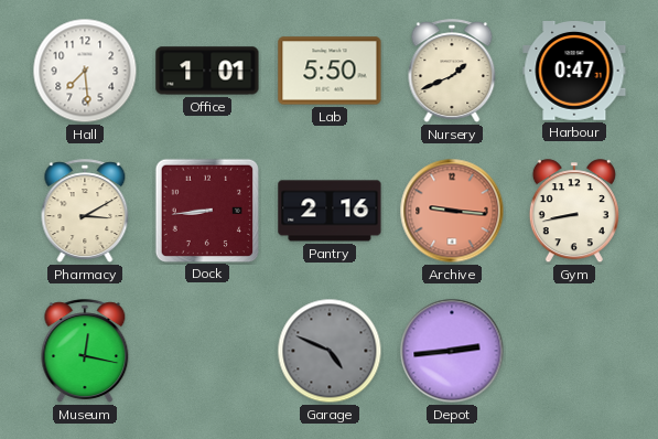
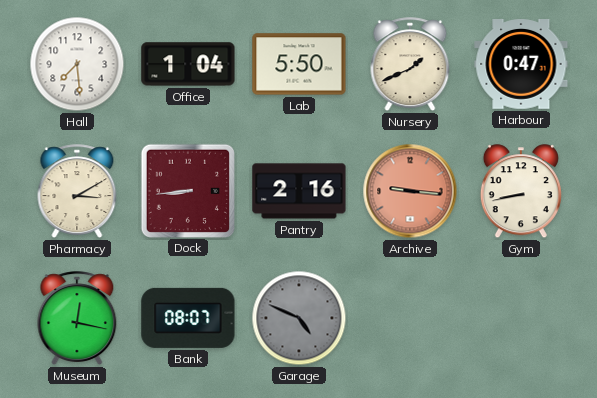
Office: 1:01 -> 1:04
Bank: none -> 08:07
Depot: 2:44 -> none
